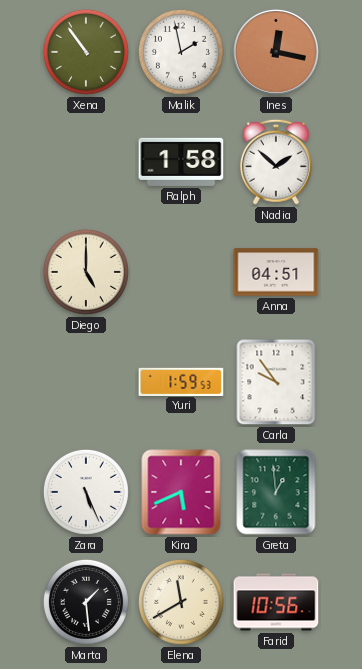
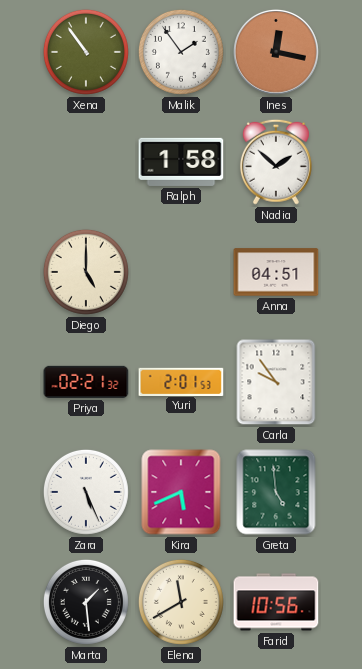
Malik: 1:58 -> 1:54
Priya: none -> 02:21
Yuri: 1:59 -> 2:01
Greta: 12:59 -> 4:59
